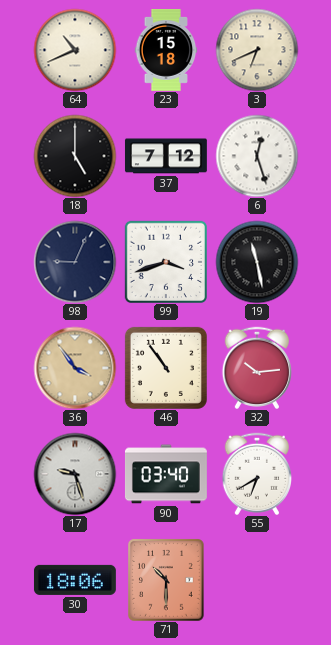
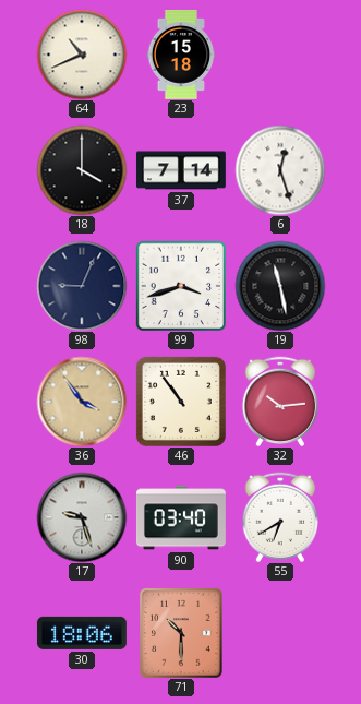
3: 6:41 -> none
18: 5:00 -> 4:00
37: 7:12 -> 7:14
